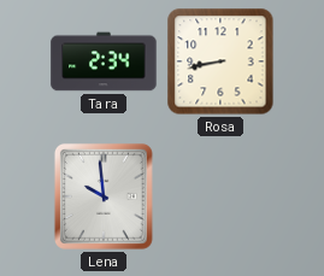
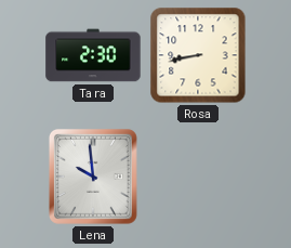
Tara: 2:34 -> 2:30
